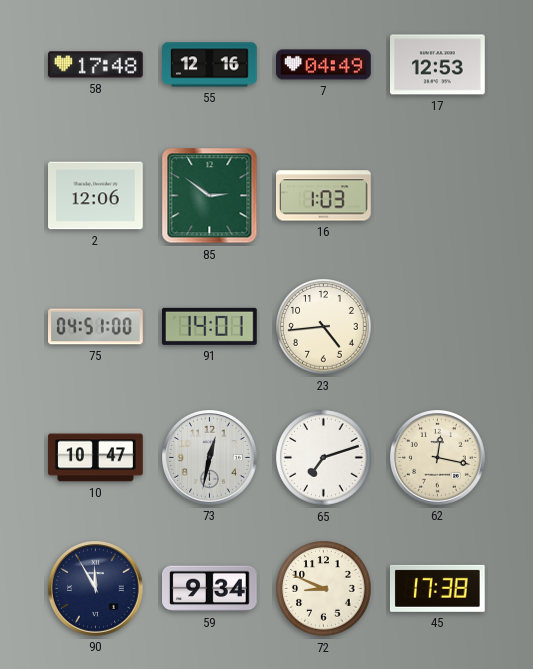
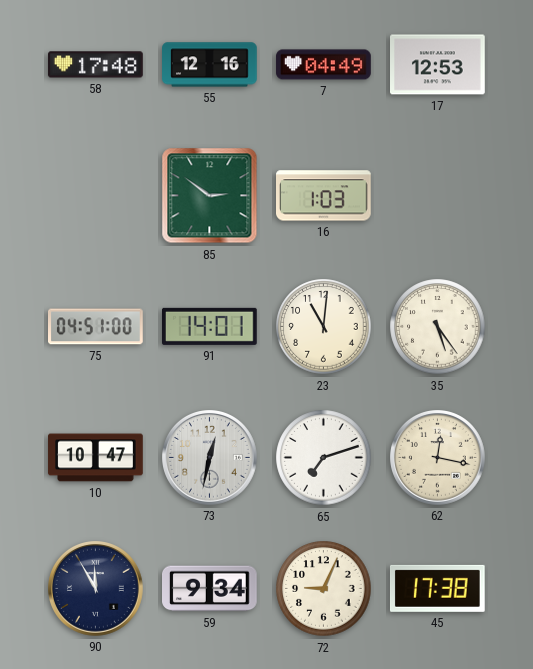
2: 12:06 -> none
23: 4:44 -> 11:01
35: none -> 5:24
72: 8:49 -> 9:04
